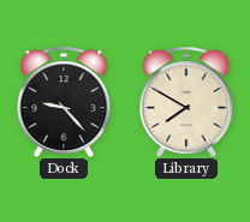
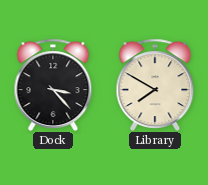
Dock: 9:23 -> 3:23
